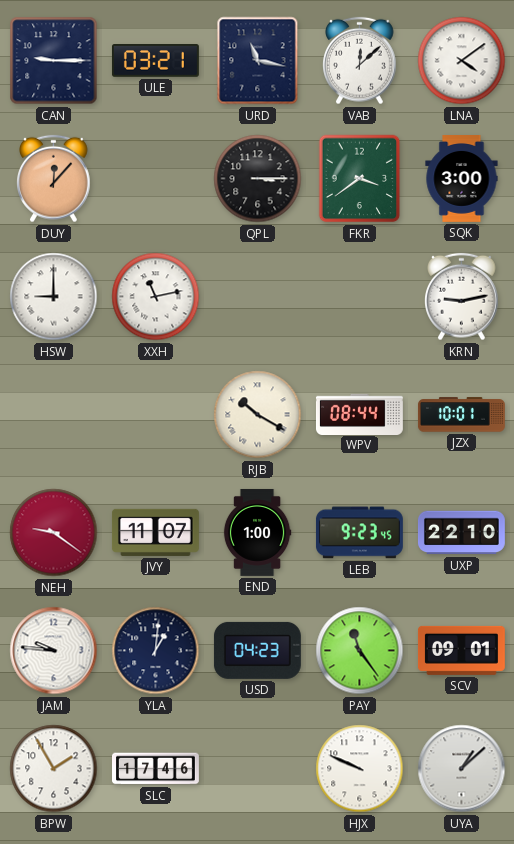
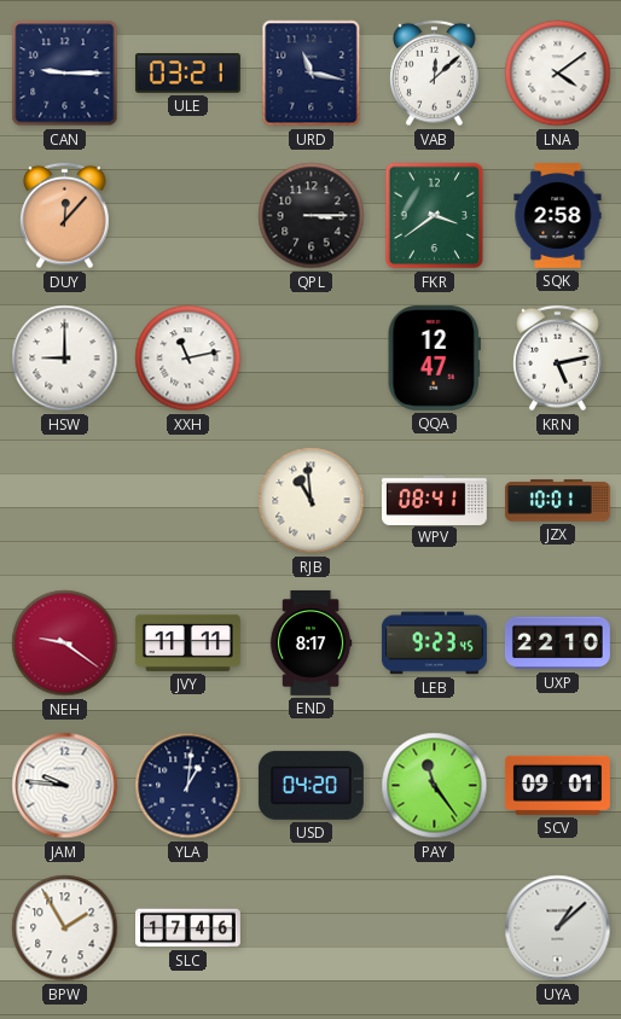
SQK: 3:00 -> 2:58
QQA: none -> 12:47
KRN: 9:13 -> 5:13
RJB: 10:20 -> 10:59
WPV: 08:44 -> 08:41
JVY: 11:07 -> 11:11
END: 1:00 -> 8:17
USD: 04:23 -> 04:20
HJX: 9:49 -> none
